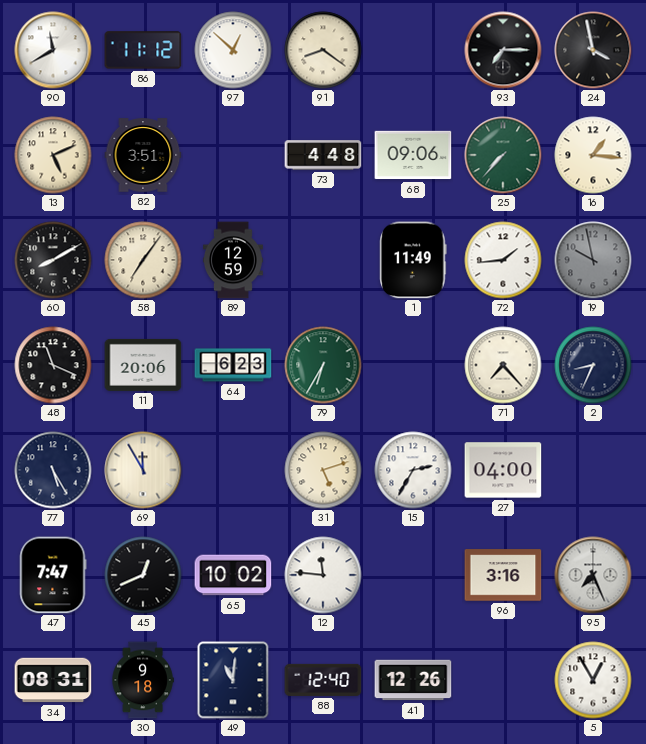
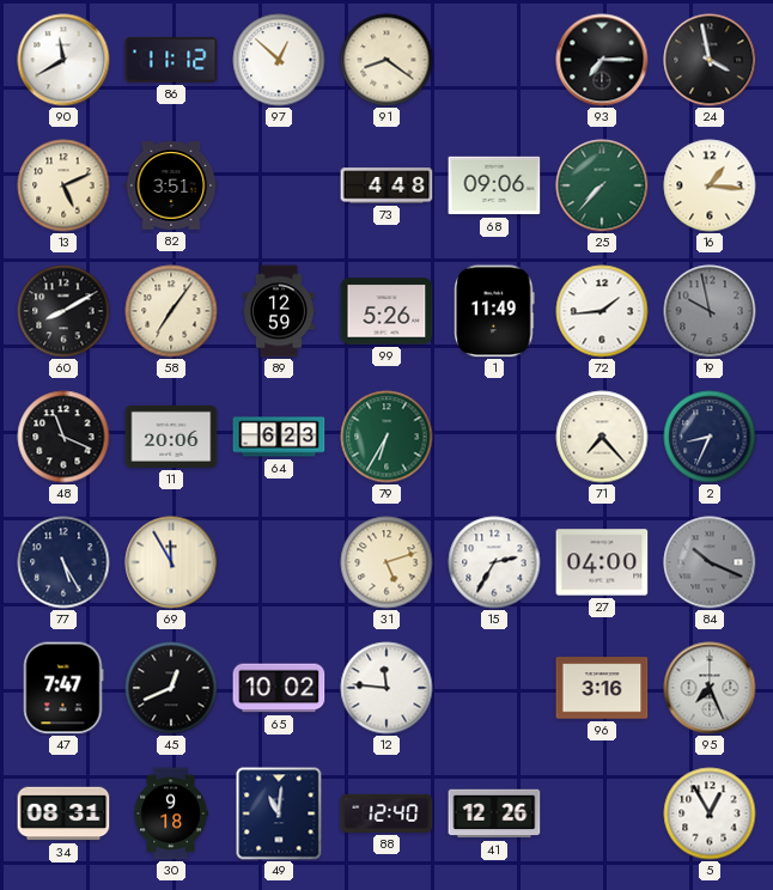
99: none -> 5:26
84: none -> 10:19
